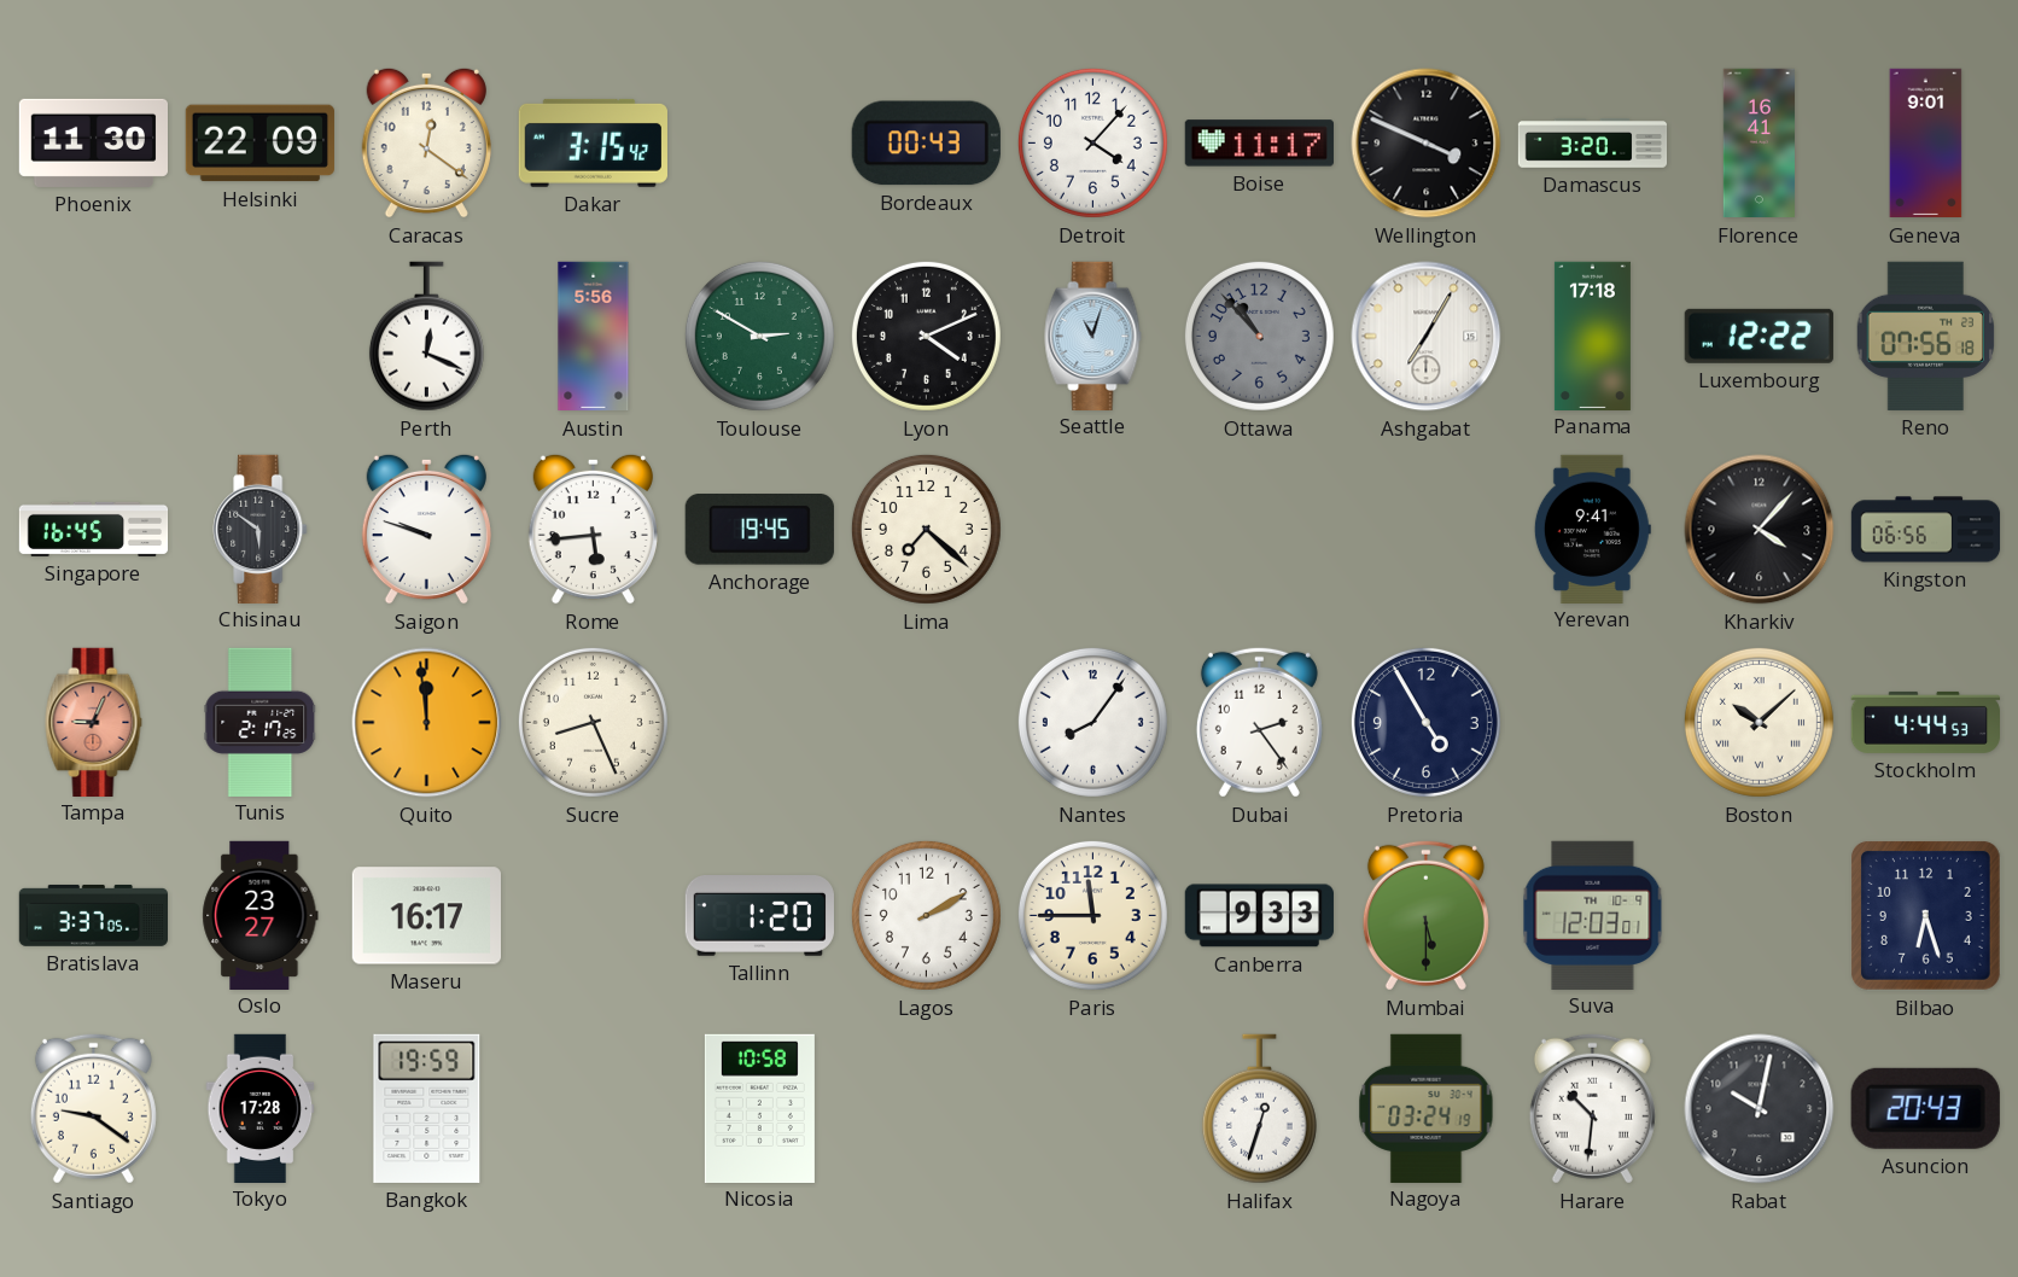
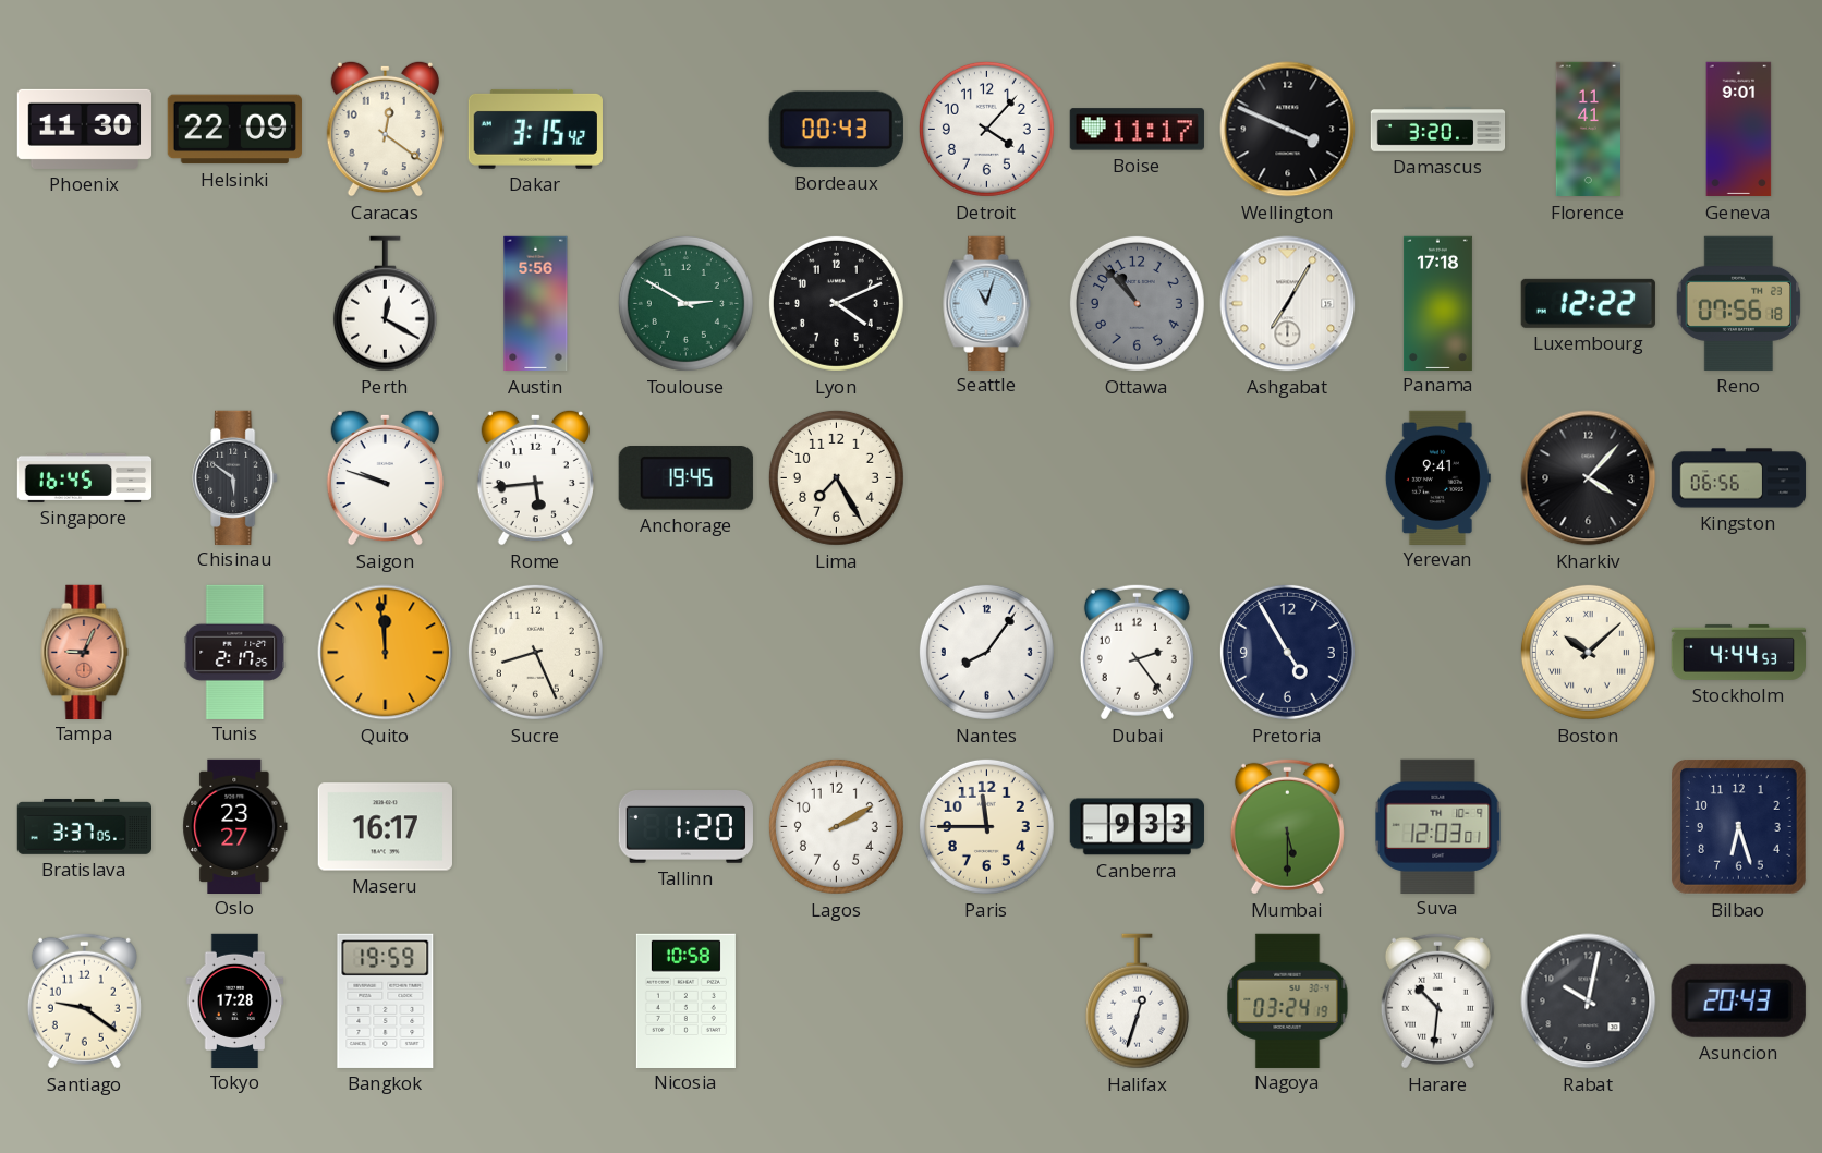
Florence: 16:41 -> 11:41
Perth: 12:19 -> 12:20
Lima: 7:22 -> 7:25
